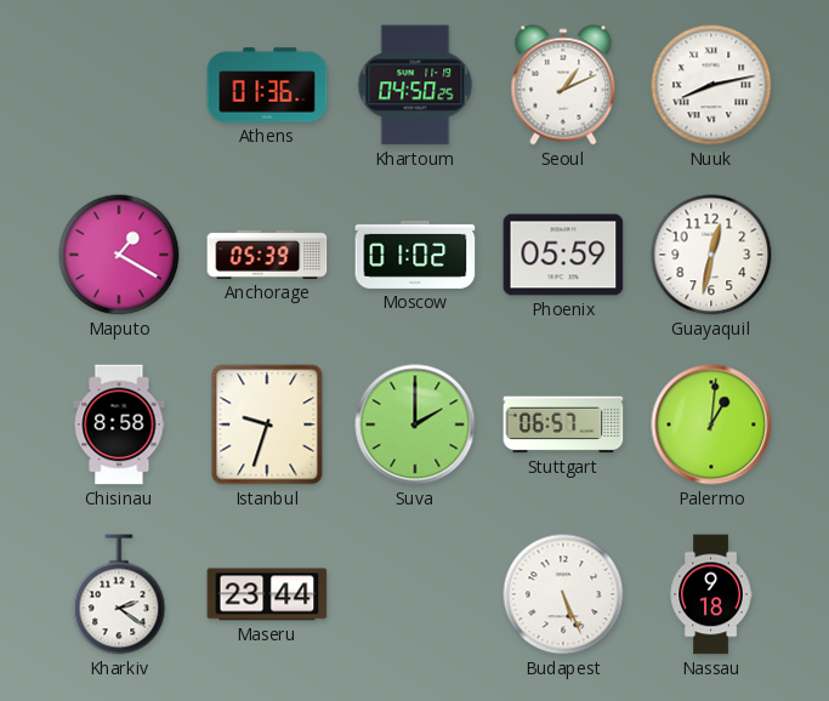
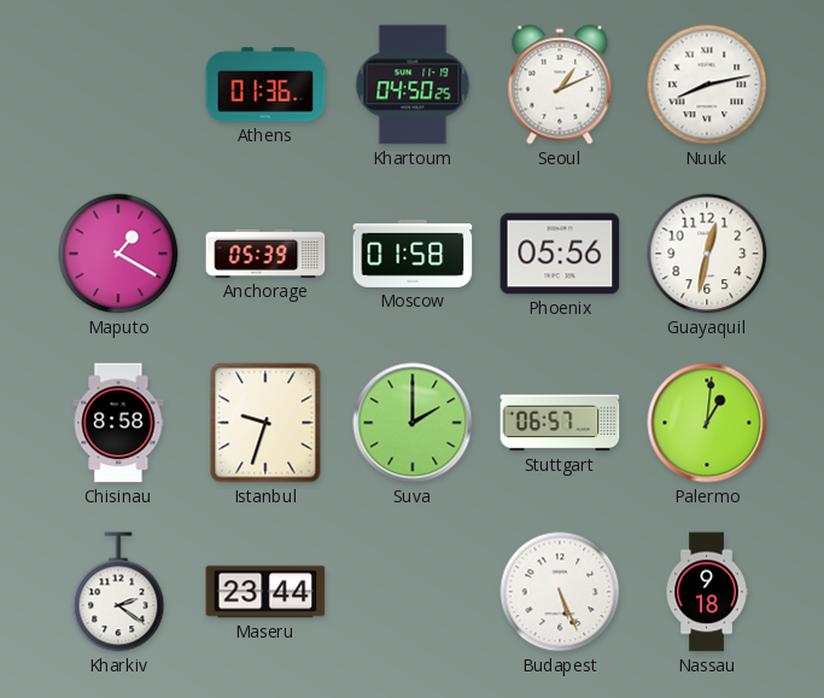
Moscow: 01:02 -> 01:58
Phoenix: 05:59 -> 05:56
